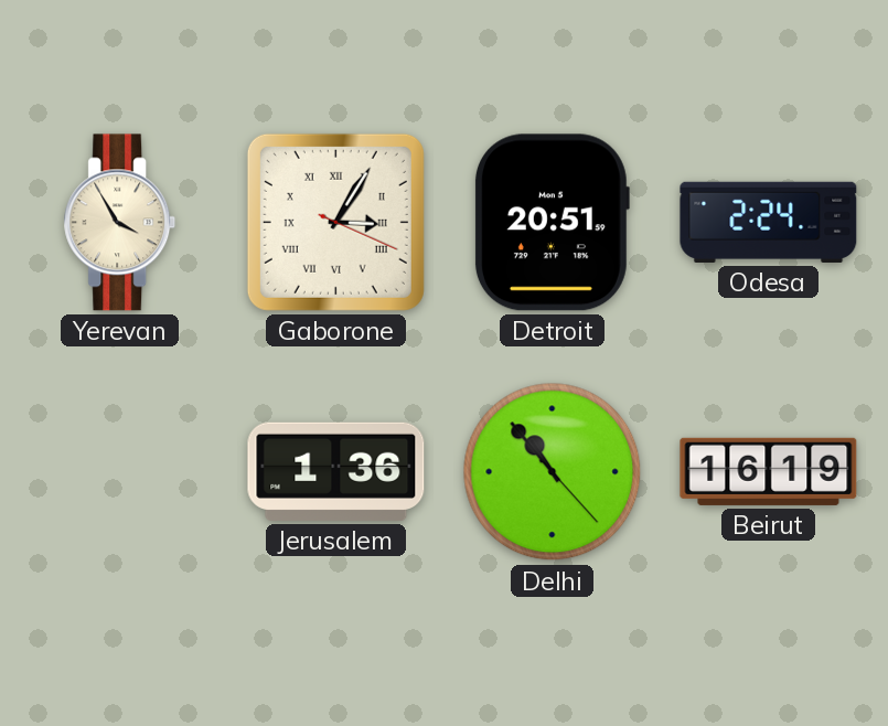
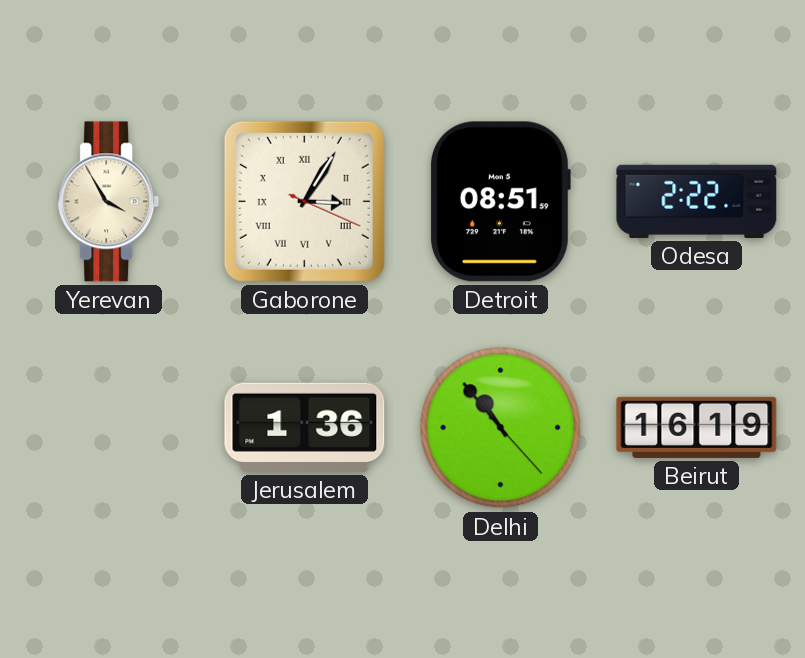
Detroit: 20:51 -> 08:51
Odesa: 2:24 -> 2:22
